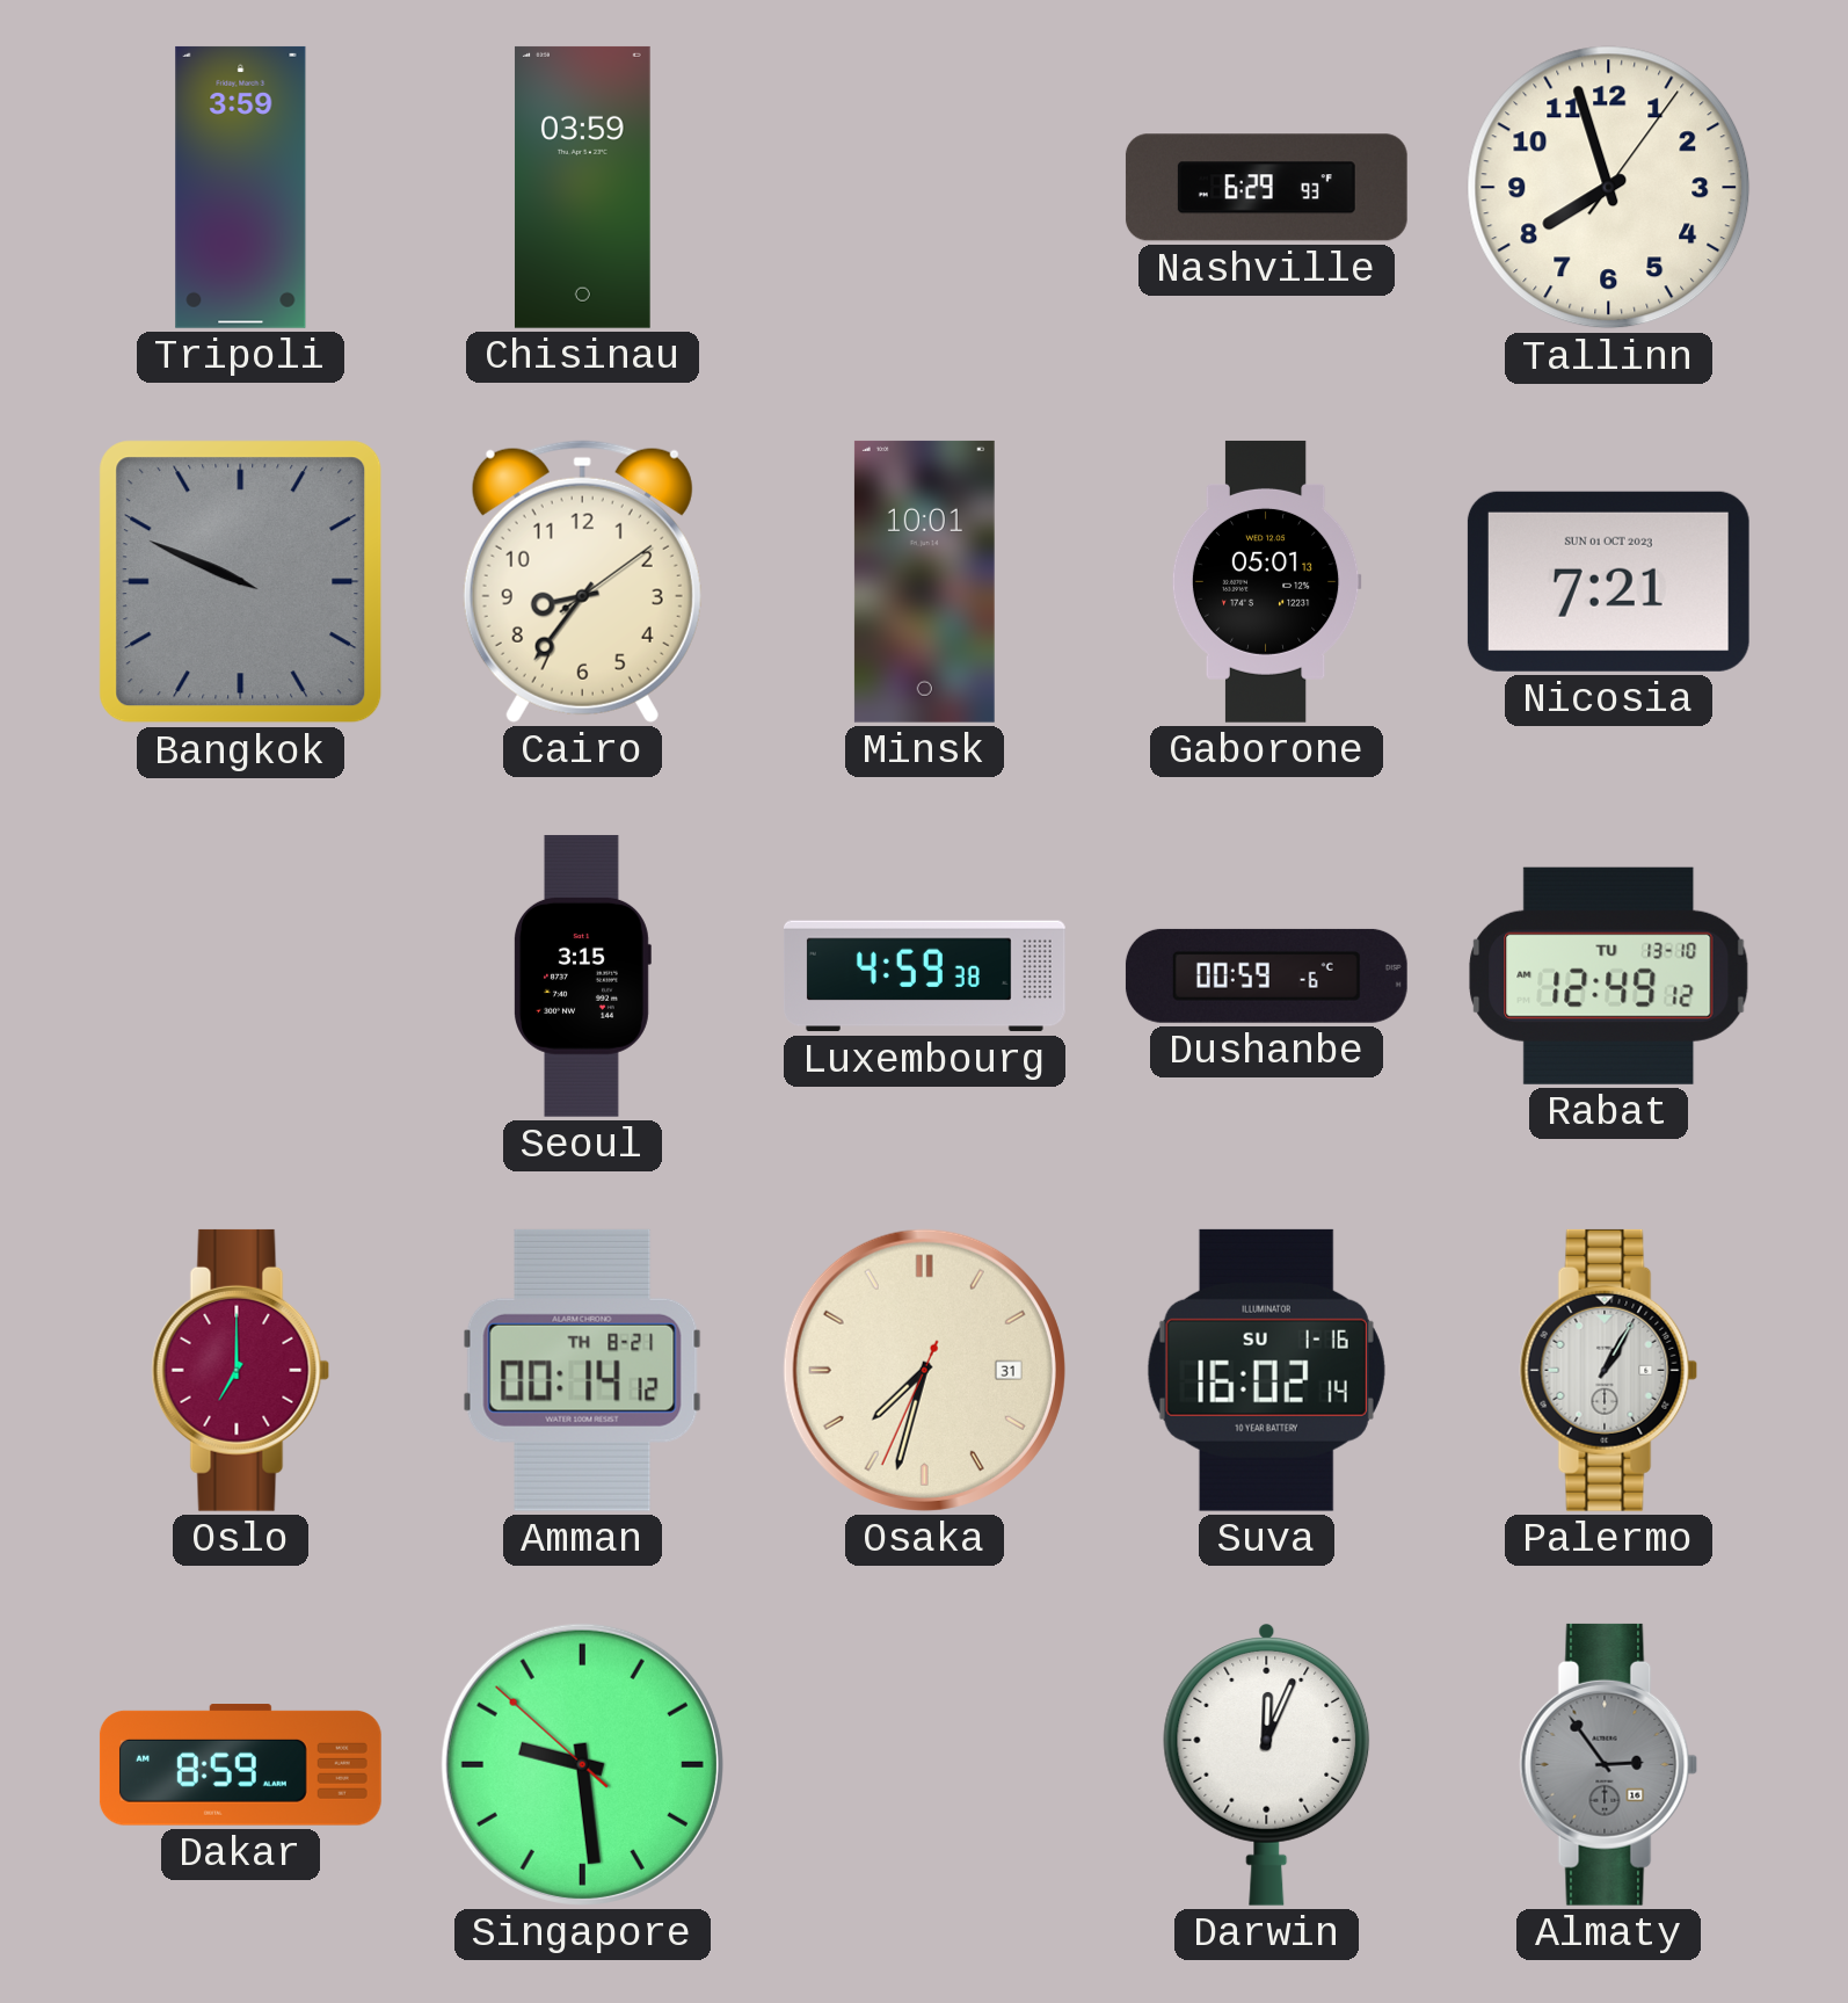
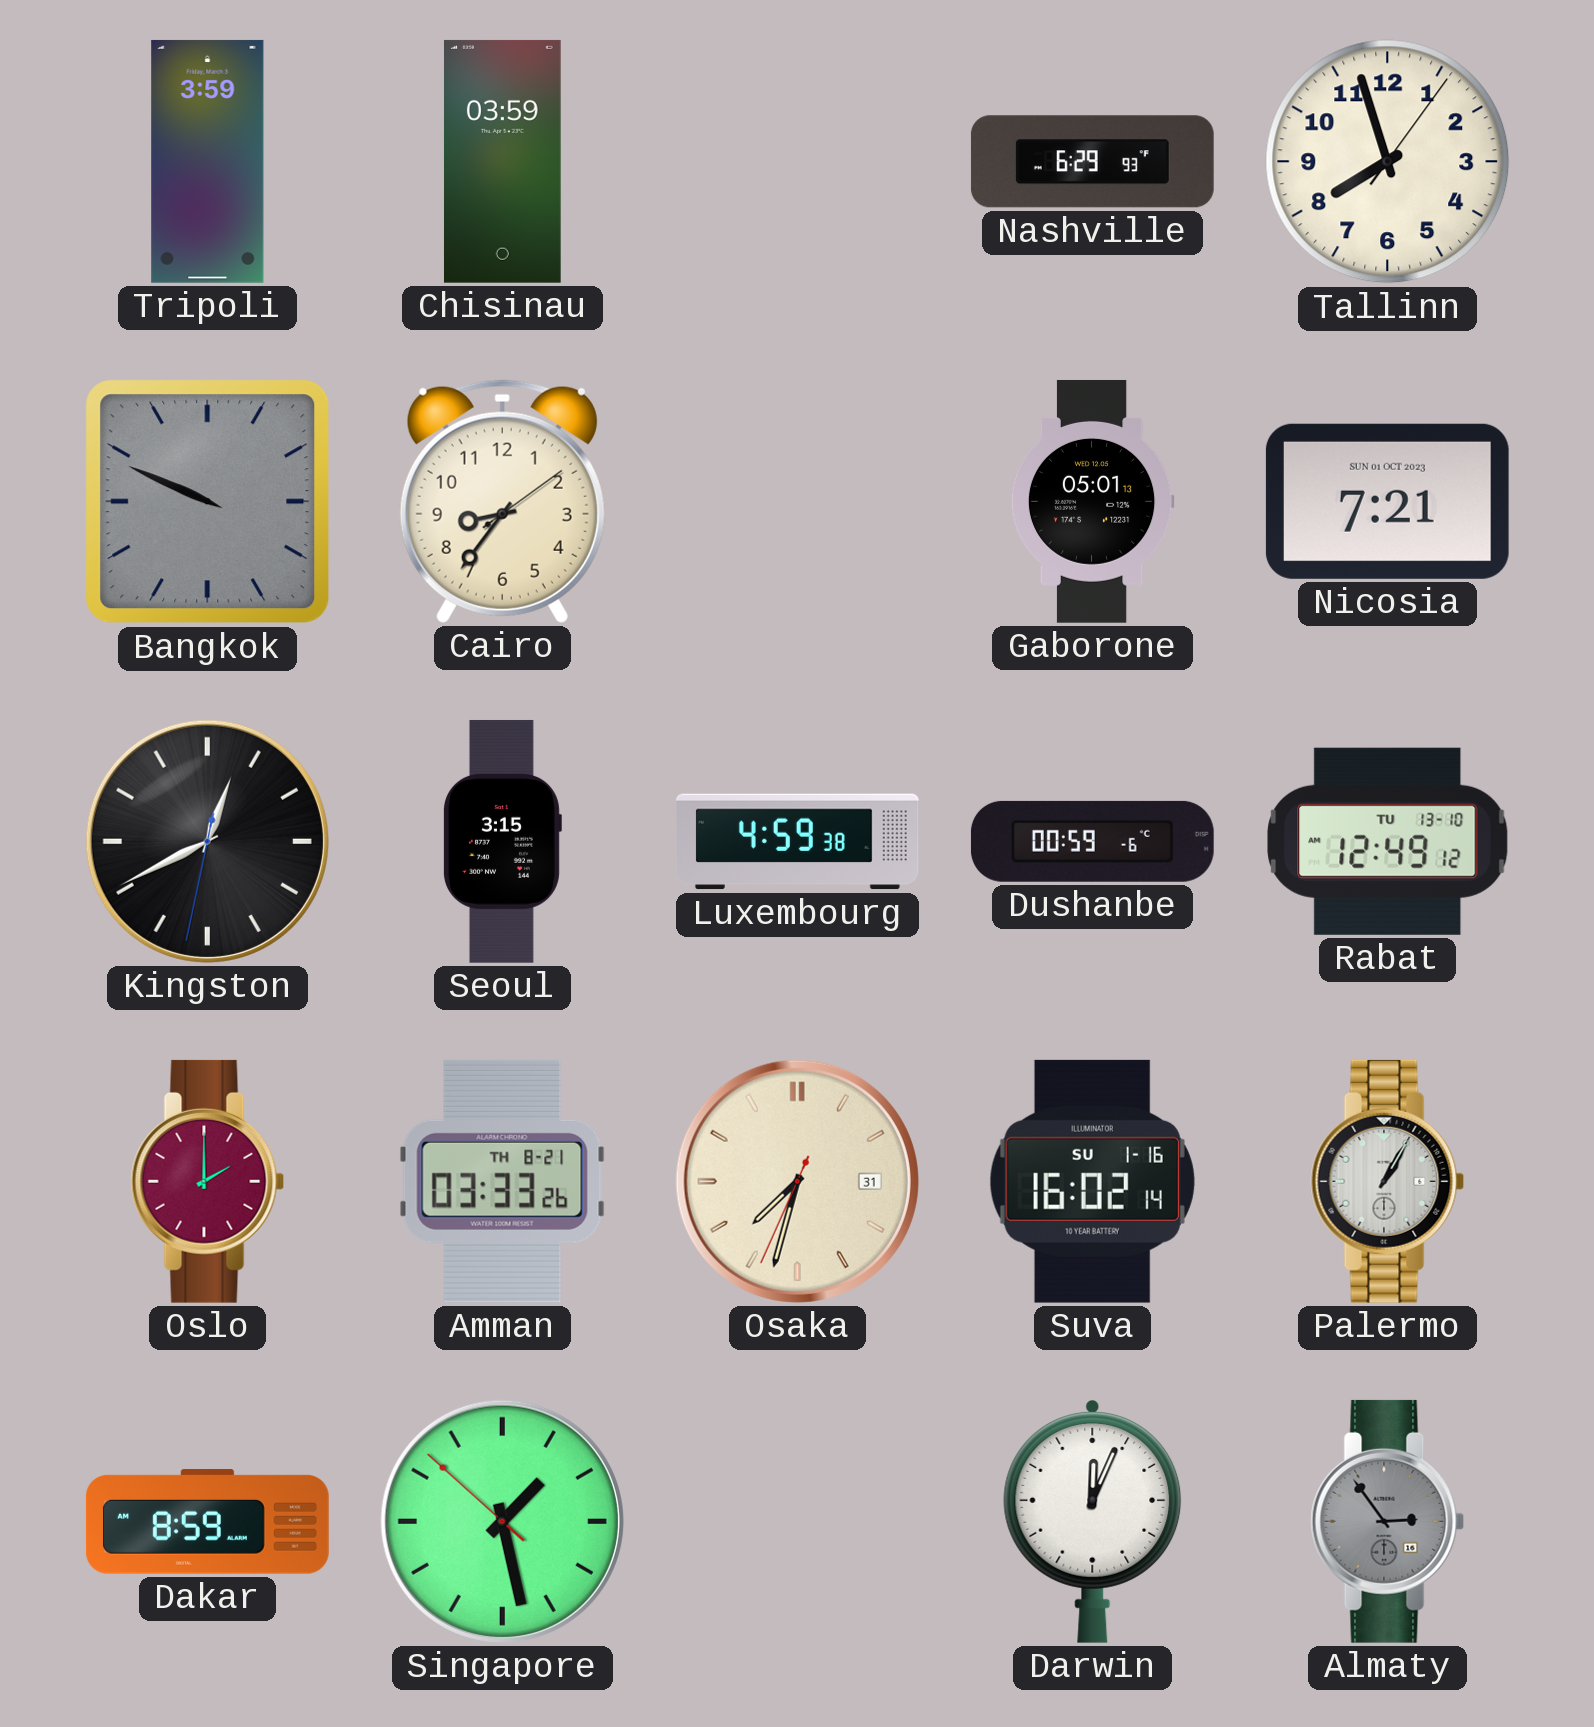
Minsk: 10:01 -> none
Kingston: none -> 12:40
Oslo: 7:00 -> 2:00
Amman: 00:14 -> 03:33
Singapore: 9:28 -> 1:27
